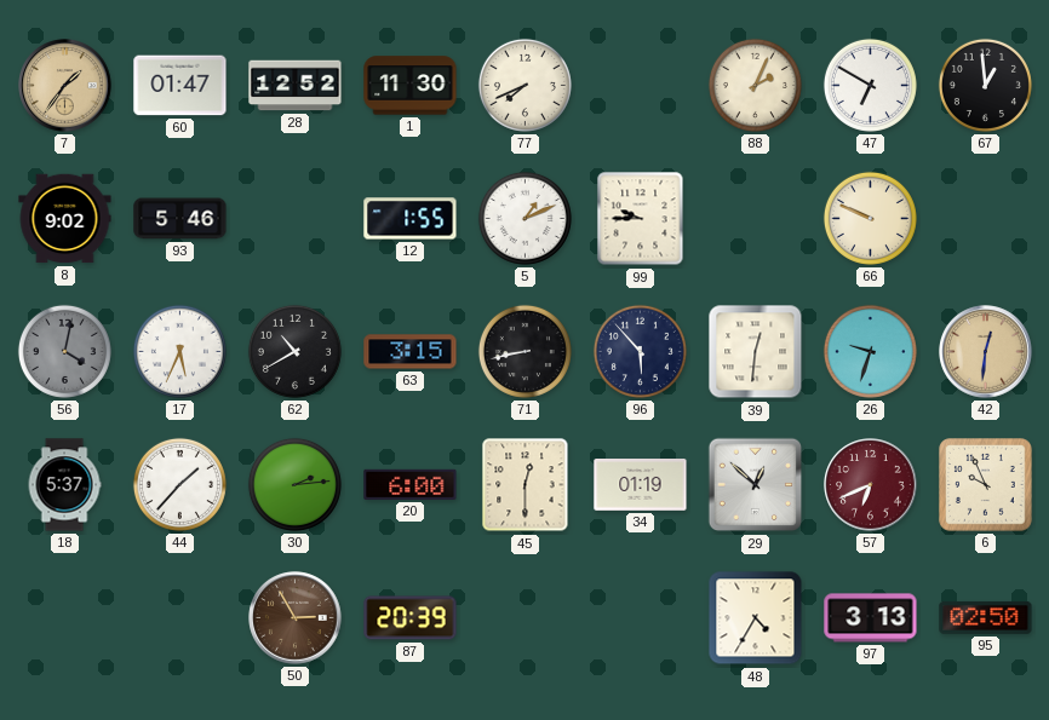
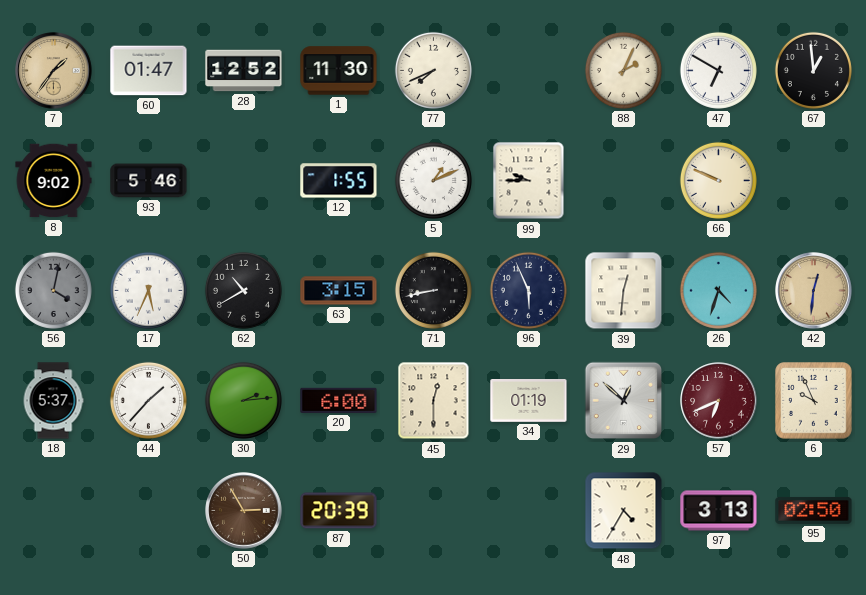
96: 5:53 -> 5:56
26: 9:33 -> 4:33
